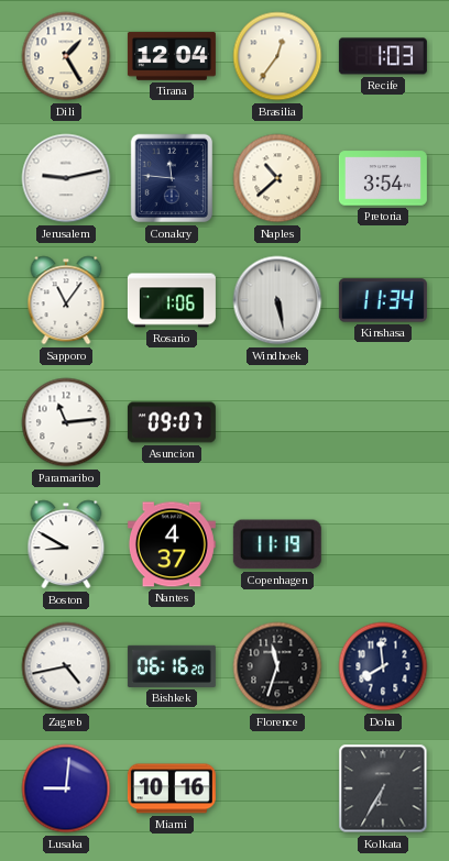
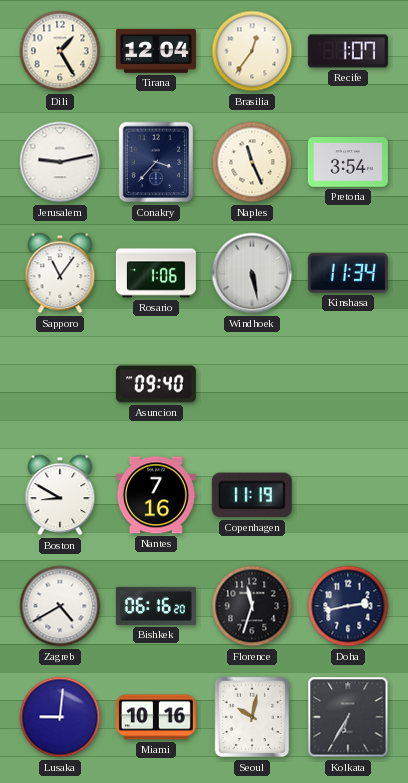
Recife: 1:03 -> 1:07
Conakry: 11:46 -> 3:37
Naples: 10:38 -> 11:26
Paramaribo: 11:14 -> none
Asuncion: 09:07 -> 09:40
Nantes: 4:37 -> 7:16
Zagreb: 4:43 -> 4:40
Doha: 7:59 -> 2:43
Seoul: none -> 10:02
